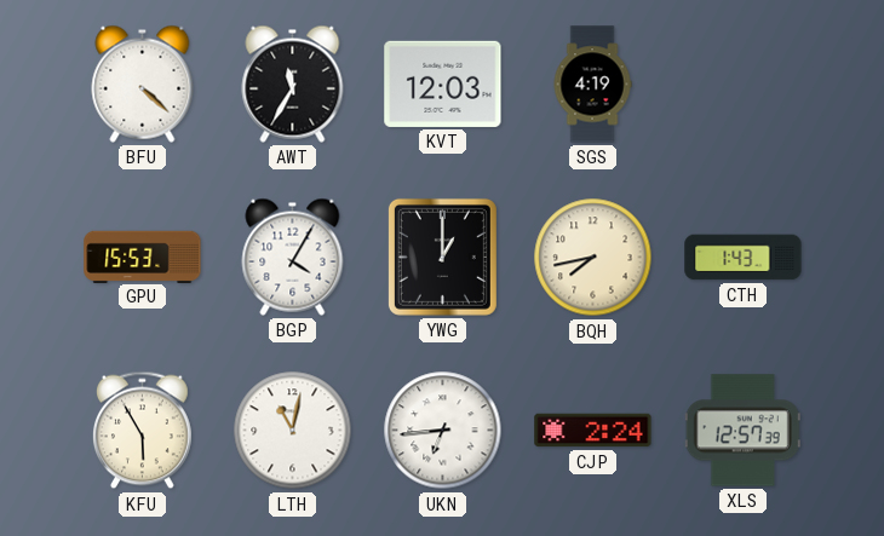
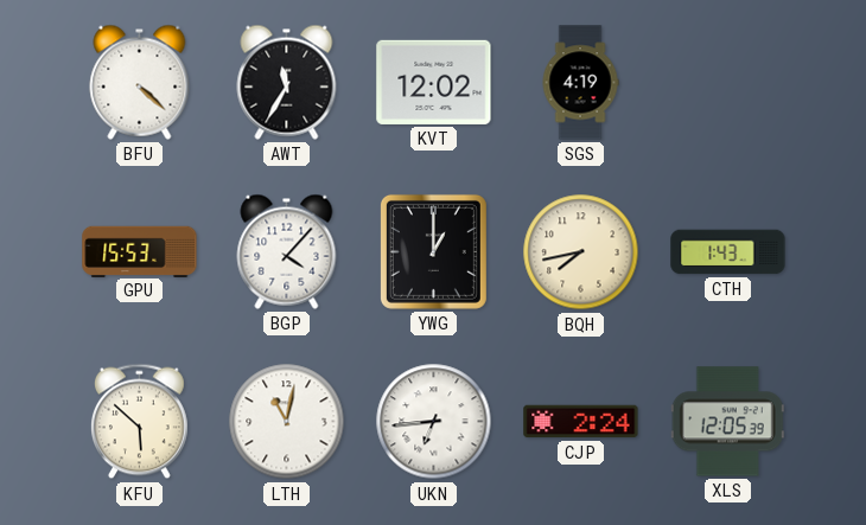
KVT: 12:03 -> 12:02
BGP: 4:05 -> 4:07
KFU: 5:55 -> 5:52
XLS: 12:57 -> 12:05
